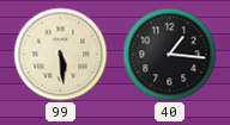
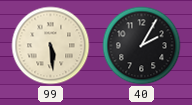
40: 1:16 -> 2:05
